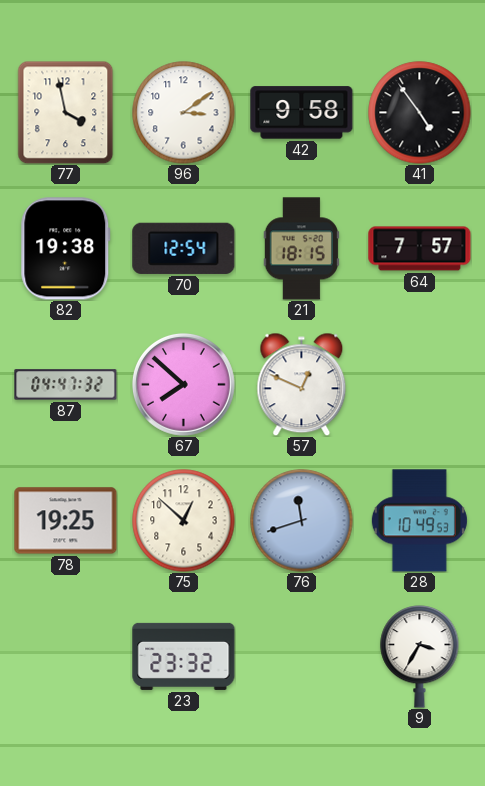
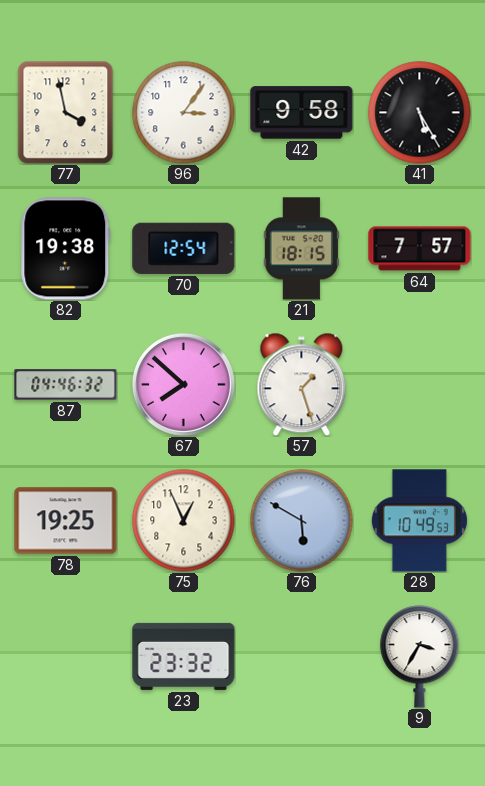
96: 3:09 -> 3:06
41: 4:54 -> 5:25
87: 04:47 -> 04:46
57: 12:49 -> 1:27
75: 12:52 -> 12:56
76: 11:42 -> 5:50
